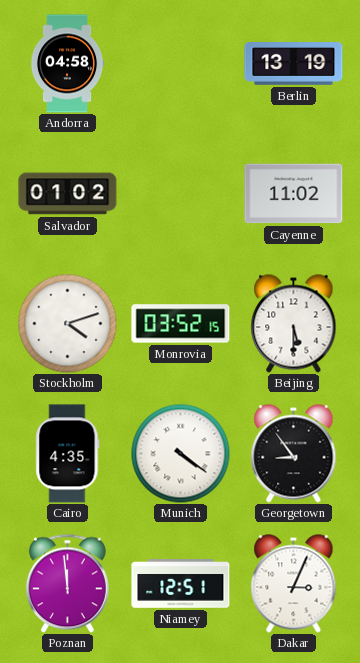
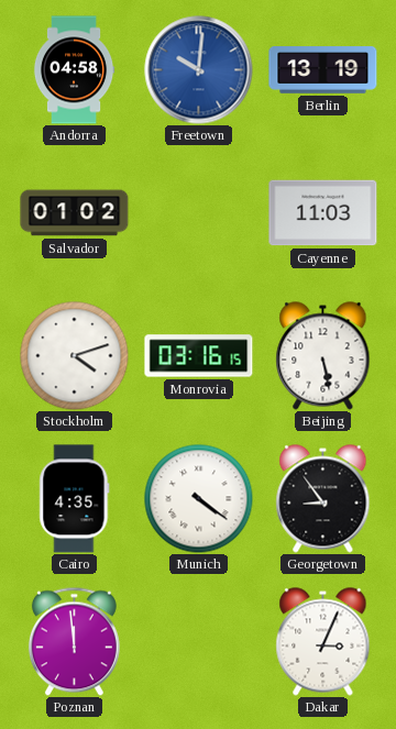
Freetown: none -> 10:01
Cayenne: 11:02 -> 11:03
Monrovia: 03:52 -> 03:16
Beijing: 5:30 -> 5:28
Niamey: 12:51 -> none
